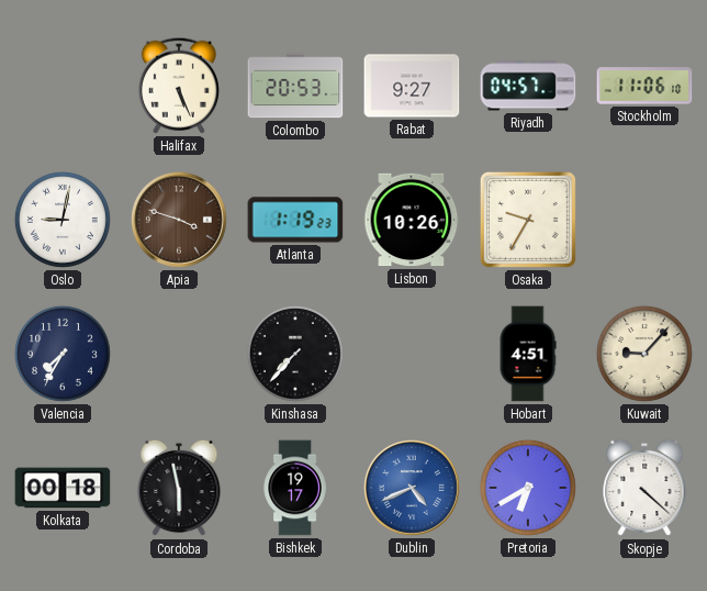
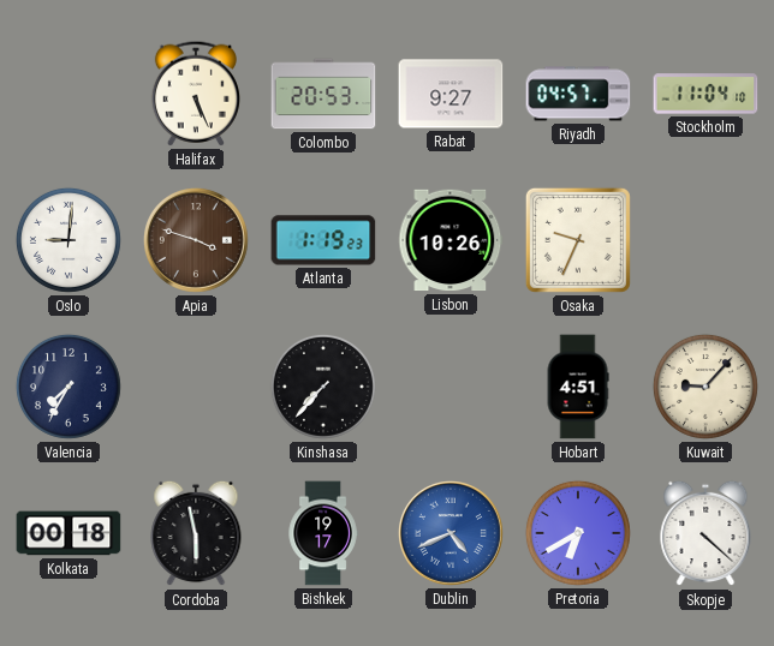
Stockholm: 11:06 -> 11:04
Oslo: 9:02 -> 9:01
Osaka: 9:35 -> 9:34
